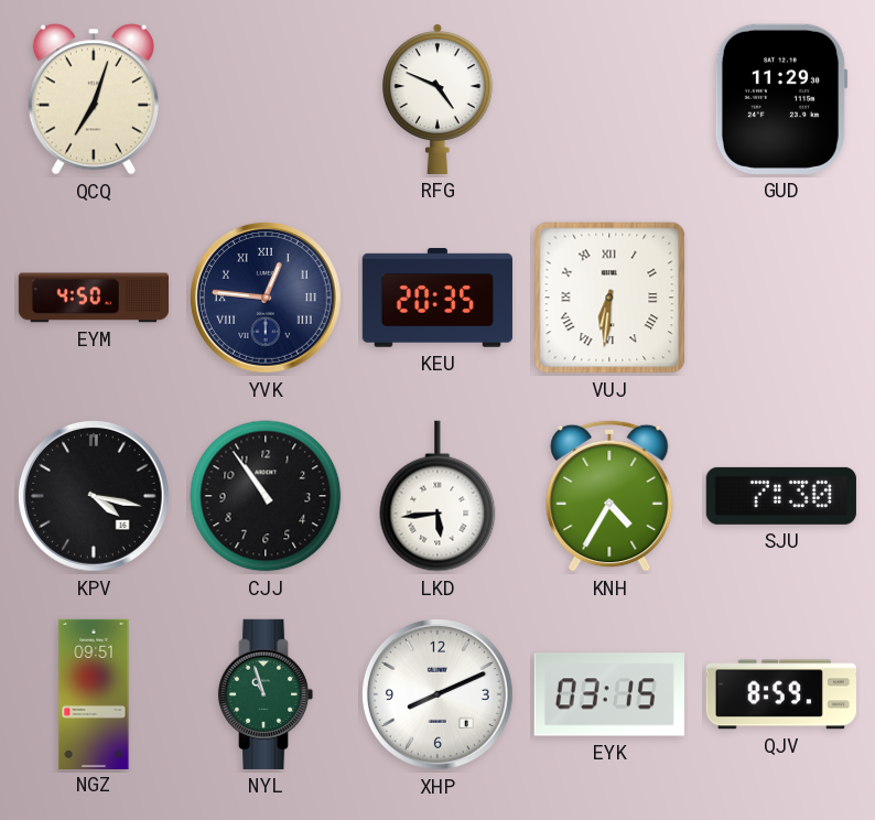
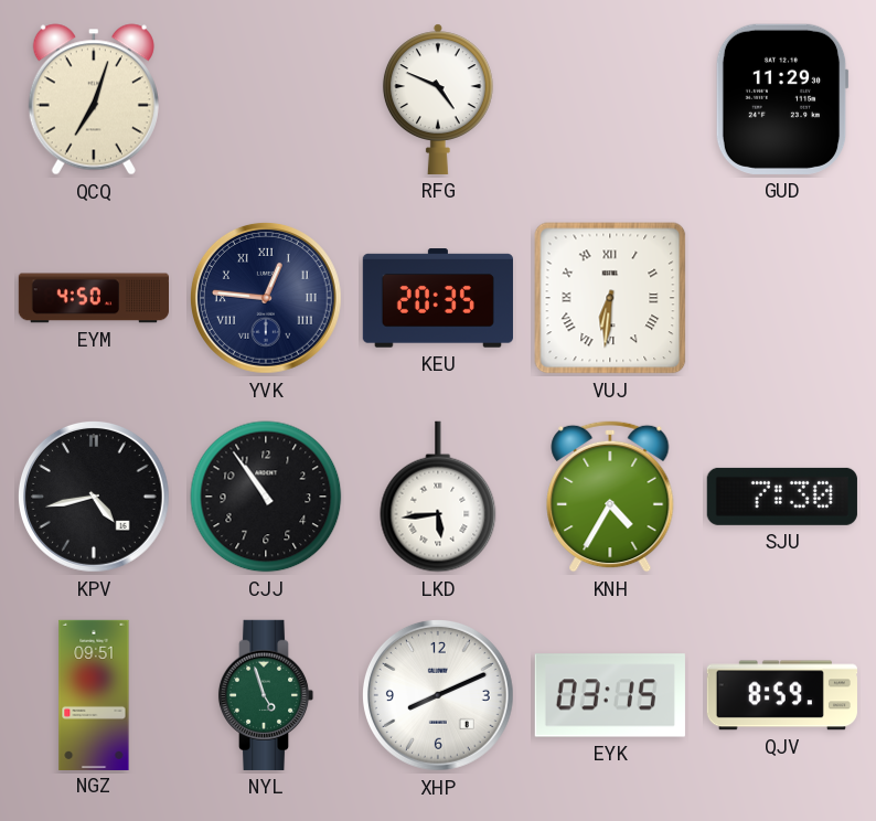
KPV: 4:17 -> 4:43
NYL: 10:57 -> 4:57
